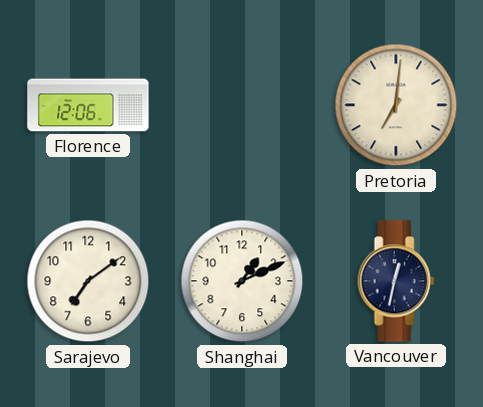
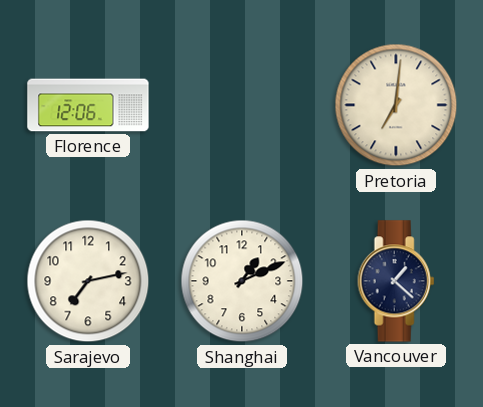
Sarajevo: 7:09 -> 7:13
Vancouver: 12:32 -> 1:22
